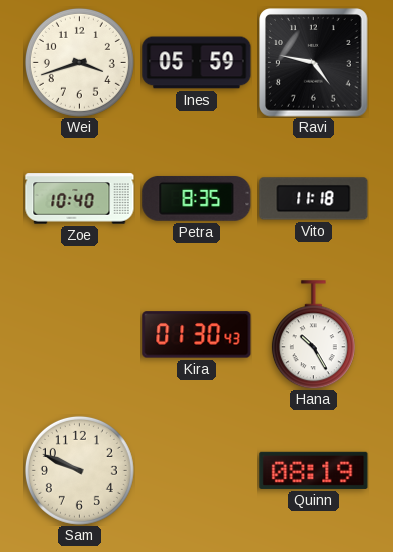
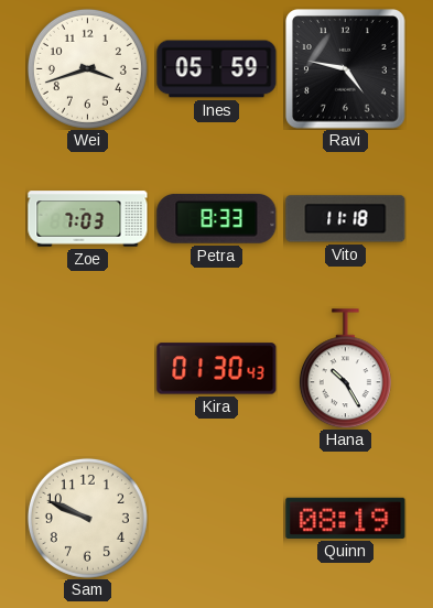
Zoe: 10:40 -> 7:03
Petra: 8:35 -> 8:33
